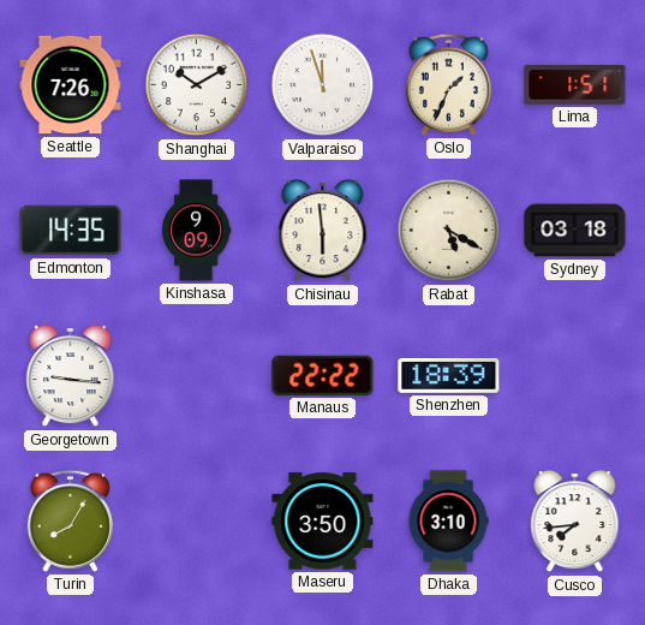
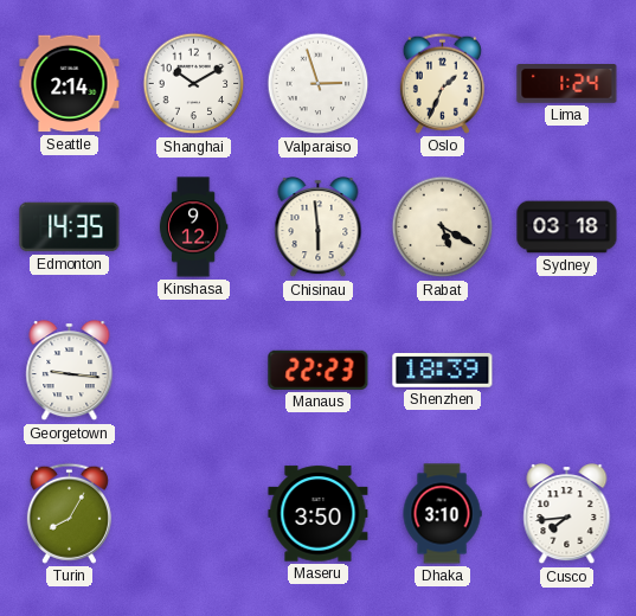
Seattle: 7:26 -> 2:14
Valparaiso: 11:57 -> 2:57
Lima: 1:51 -> 1:24
Kinshasa: 9:09 -> 9:12
Manaus: 22:22 -> 22:23
